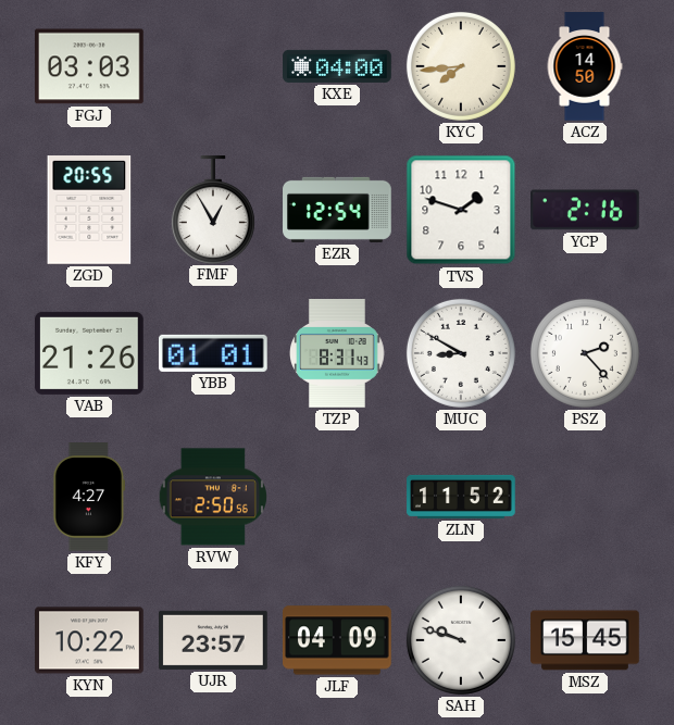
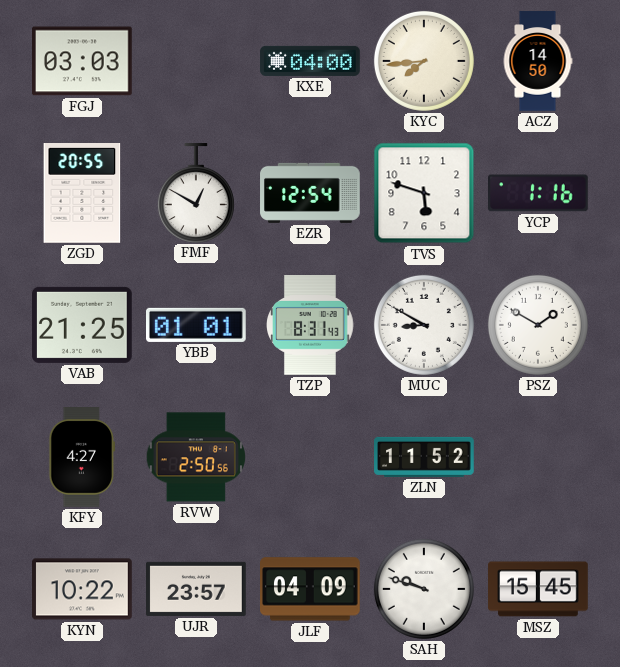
FMF: 12:55 -> 12:50
TVS: 1:48 -> 5:48
YCP: 2:16 -> 1:16
VAB: 21:26 -> 21:25
PSZ: 2:23 -> 1:50
